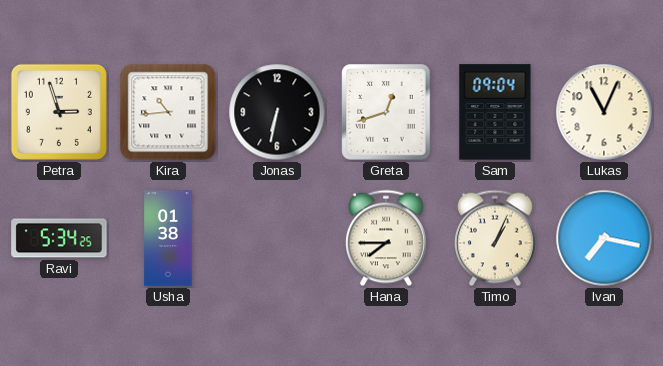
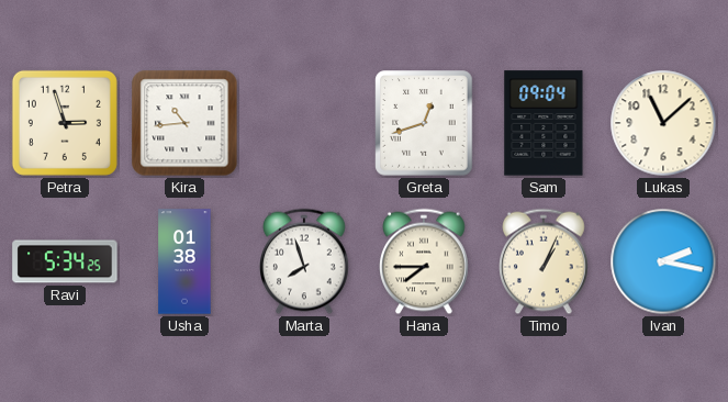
Jonas: 6:32 -> none
Lukas: 11:04 -> 11:08
Marta: none -> 7:57
Ivan: 7:17 -> 2:17
